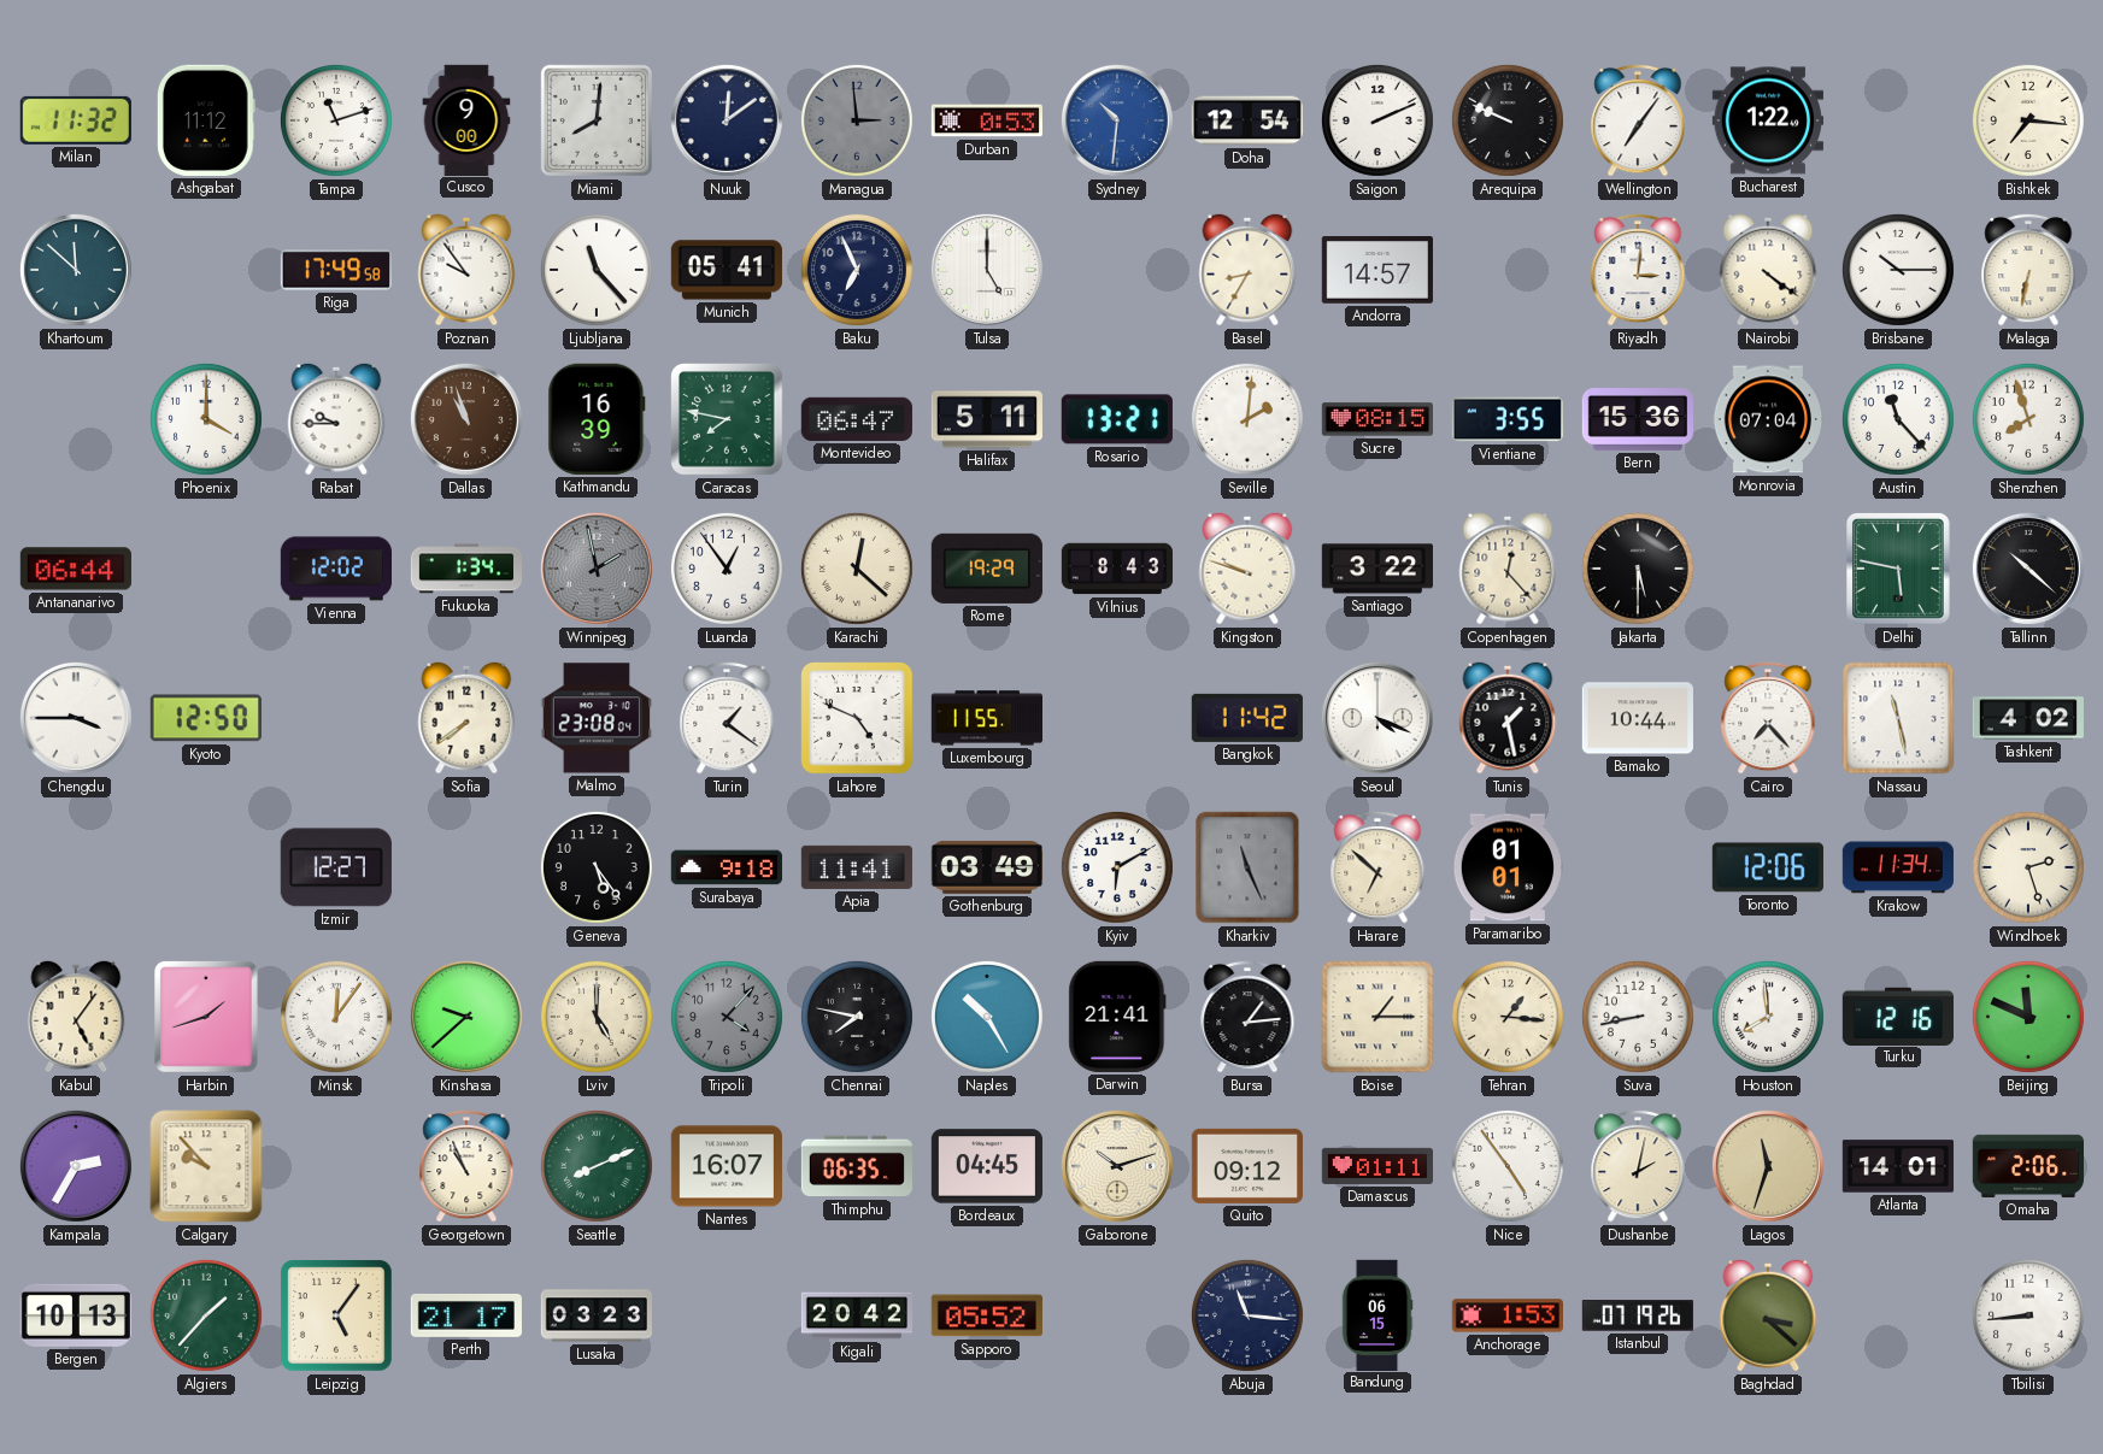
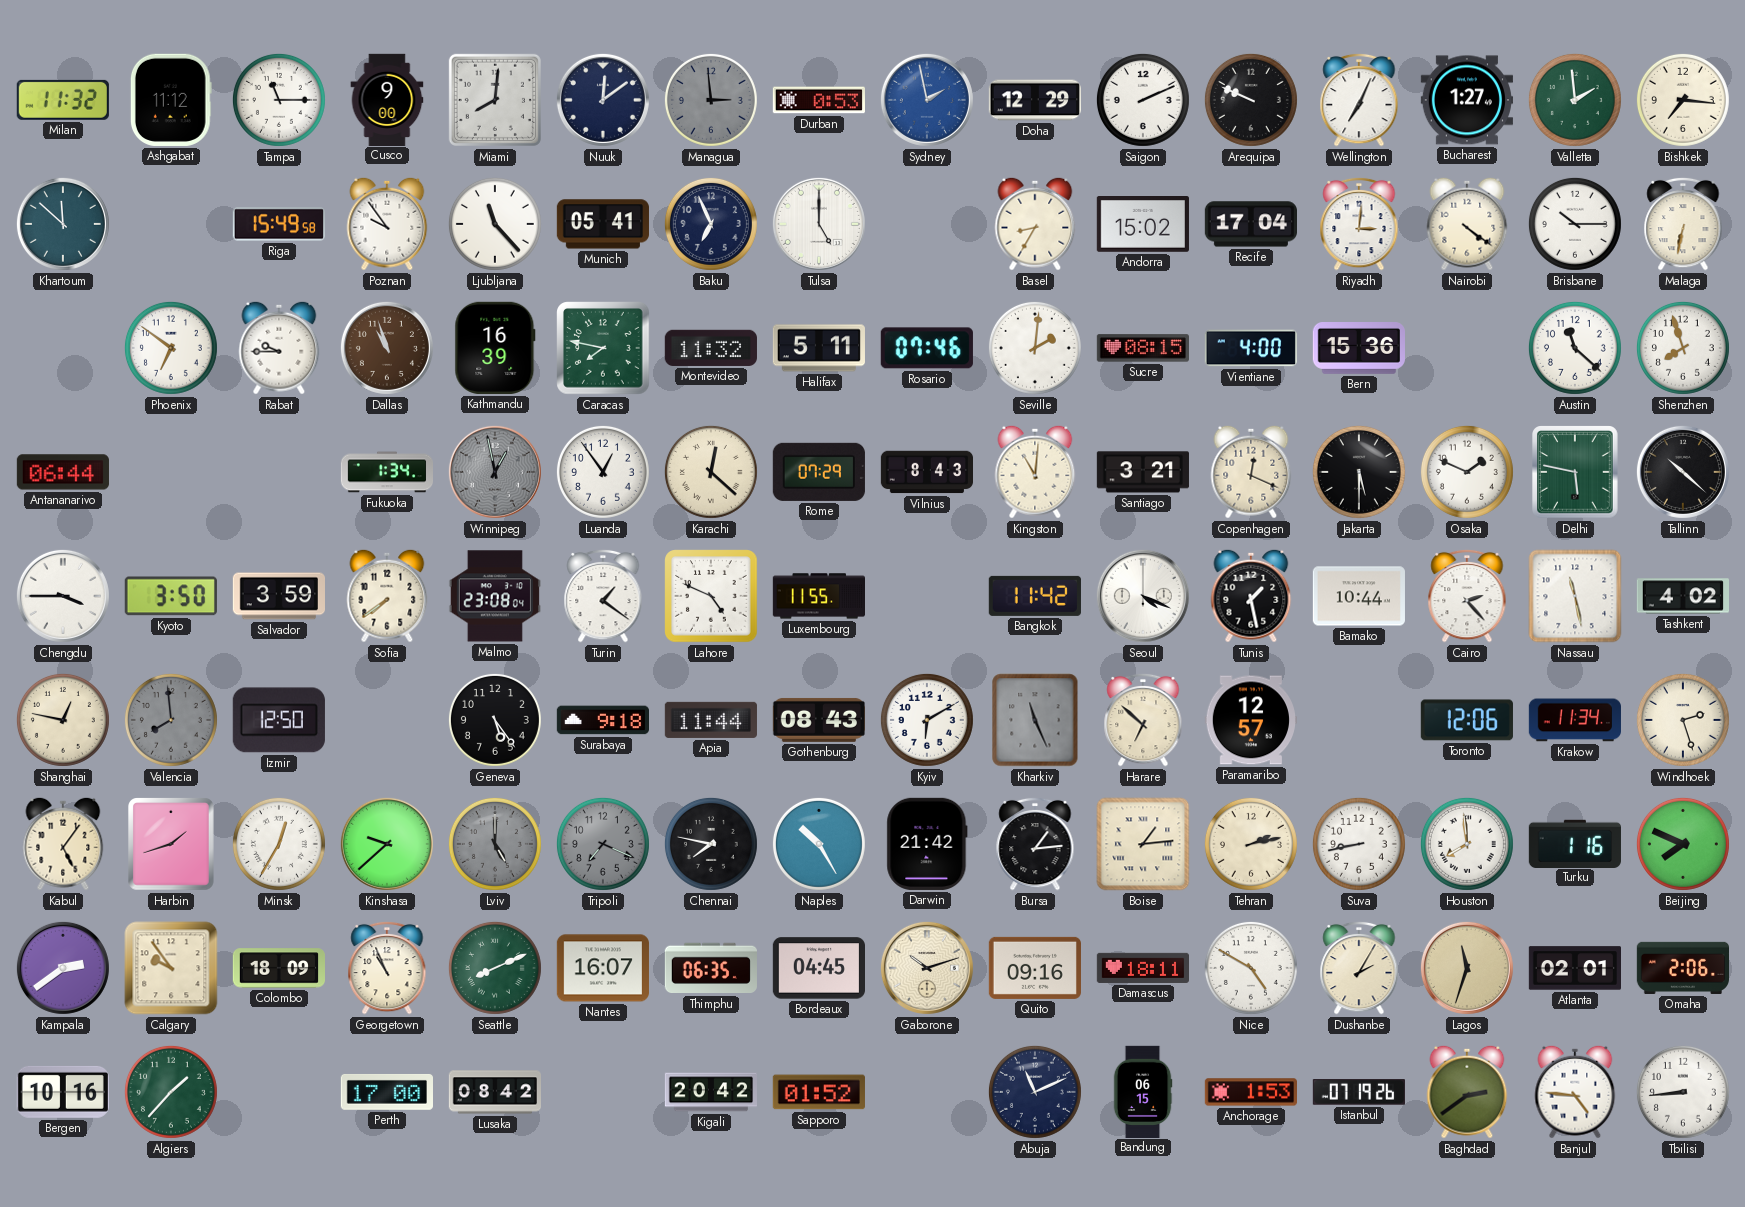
Tampa: 11:12 -> 11:15
Sydney: 10:31 -> 1:58
Doha: 12:54 -> 12:29
Wellington: 7:06 -> 7:04
Bucharest: 1:22 -> 1:27
Valletta: none -> 1:59
Riga: 17:49 -> 15:49
Andorra: 14:57 -> 15:02
Recife: none -> 17:04
Phoenix: 4:00 -> 6:51
Montevideo: 06:47 -> 11:32
Rosario: 13:21 -> 07:46
Vientiane: 3:55 -> 4:00
Monrovia: 07:04 -> none
Austin: 11:23 -> 11:22
Vienna: 12:02 -> none
Winnipeg: 1:58 -> 12:58
Rome: 19:29 -> 07:29
Kingston: 9:48 -> 11:01
Santiago: 3:22 -> 3:21
Copenhagen: 12:23 -> 12:19
Osaka: none -> 1:49
Kyoto: 12:50 -> 3:50
Salvador: none -> 3:59
Cairo: 7:23 -> 2:23
Shanghai: none -> 12:47
Valencia: none -> 7:59
Izmir: 12:27 -> 12:50
Apia: 11:41 -> 11:44
Gothenburg: 03:49 -> 08:43
Paramaribo: 01:01 -> 12:57
Minsk: 12:06 -> 12:35
Lviv dial: cream -> grey
Tripoli: 4:07 -> 7:19
Darwin: 21:41 -> 21:42
Boise: 1:15 -> 1:14
Tehran: 1:16 -> 2:13
Turku: 12:16 -> 1:16
Beijing: 11:49 -> 7:49
Kampala: 2:35 -> 2:39
Calgary: 9:53 -> 9:54
Colombo: none -> 18:09
Quito: 09:12 -> 09:16
Damascus: 01:11 -> 18:11
Nice: 4:54 -> 4:50
Dushanbe: 2:02 -> 2:05
Atlanta: 14:01 -> 02:01
Bergen: 10:13 -> 10:16
Leipzig: 5:06 -> none
Perth: 21:17 -> 17:00
Lusaka: 03:23 -> 08:42
Sapporo: 05:52 -> 01:52
Abuja: 11:16 -> 11:11
Baghdad: 3:22 -> 2:39
Banjul: none -> 4:46
